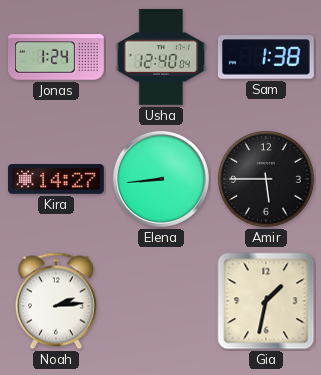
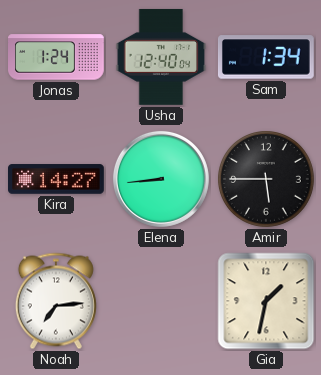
Sam: 1:38 -> 1:34
Noah: 2:14 -> 7:14
